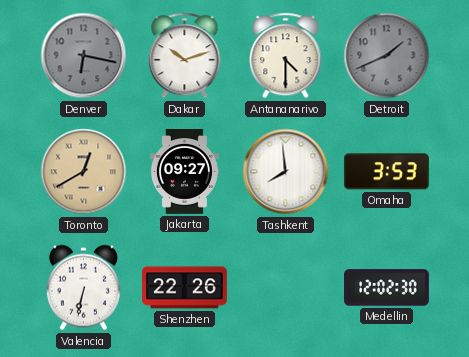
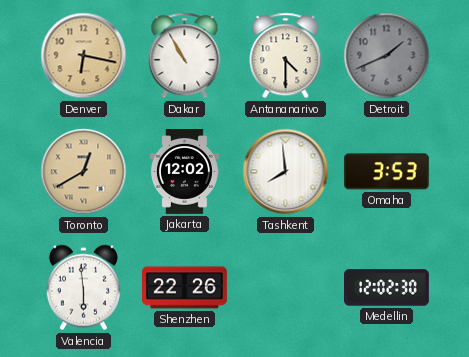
Denver dial: grey -> champagne
Dakar: 10:12 -> 10:55
Jakarta: 09:27 -> 12:02
Valencia: 6:32 -> 5:59
